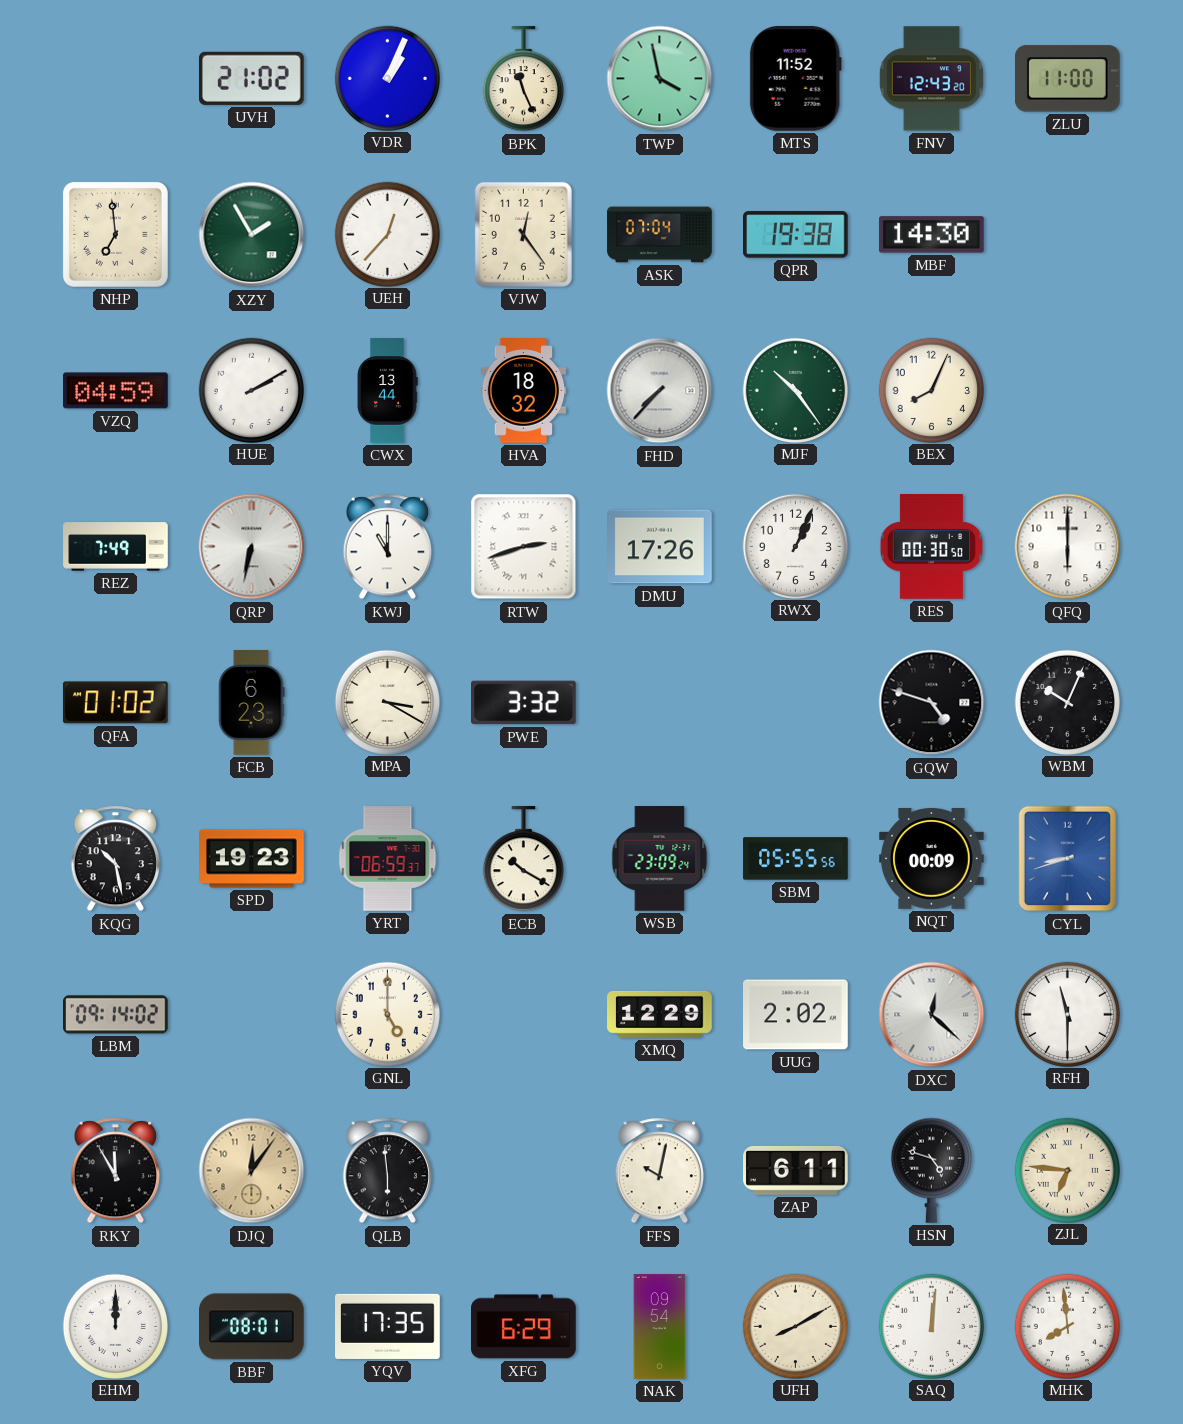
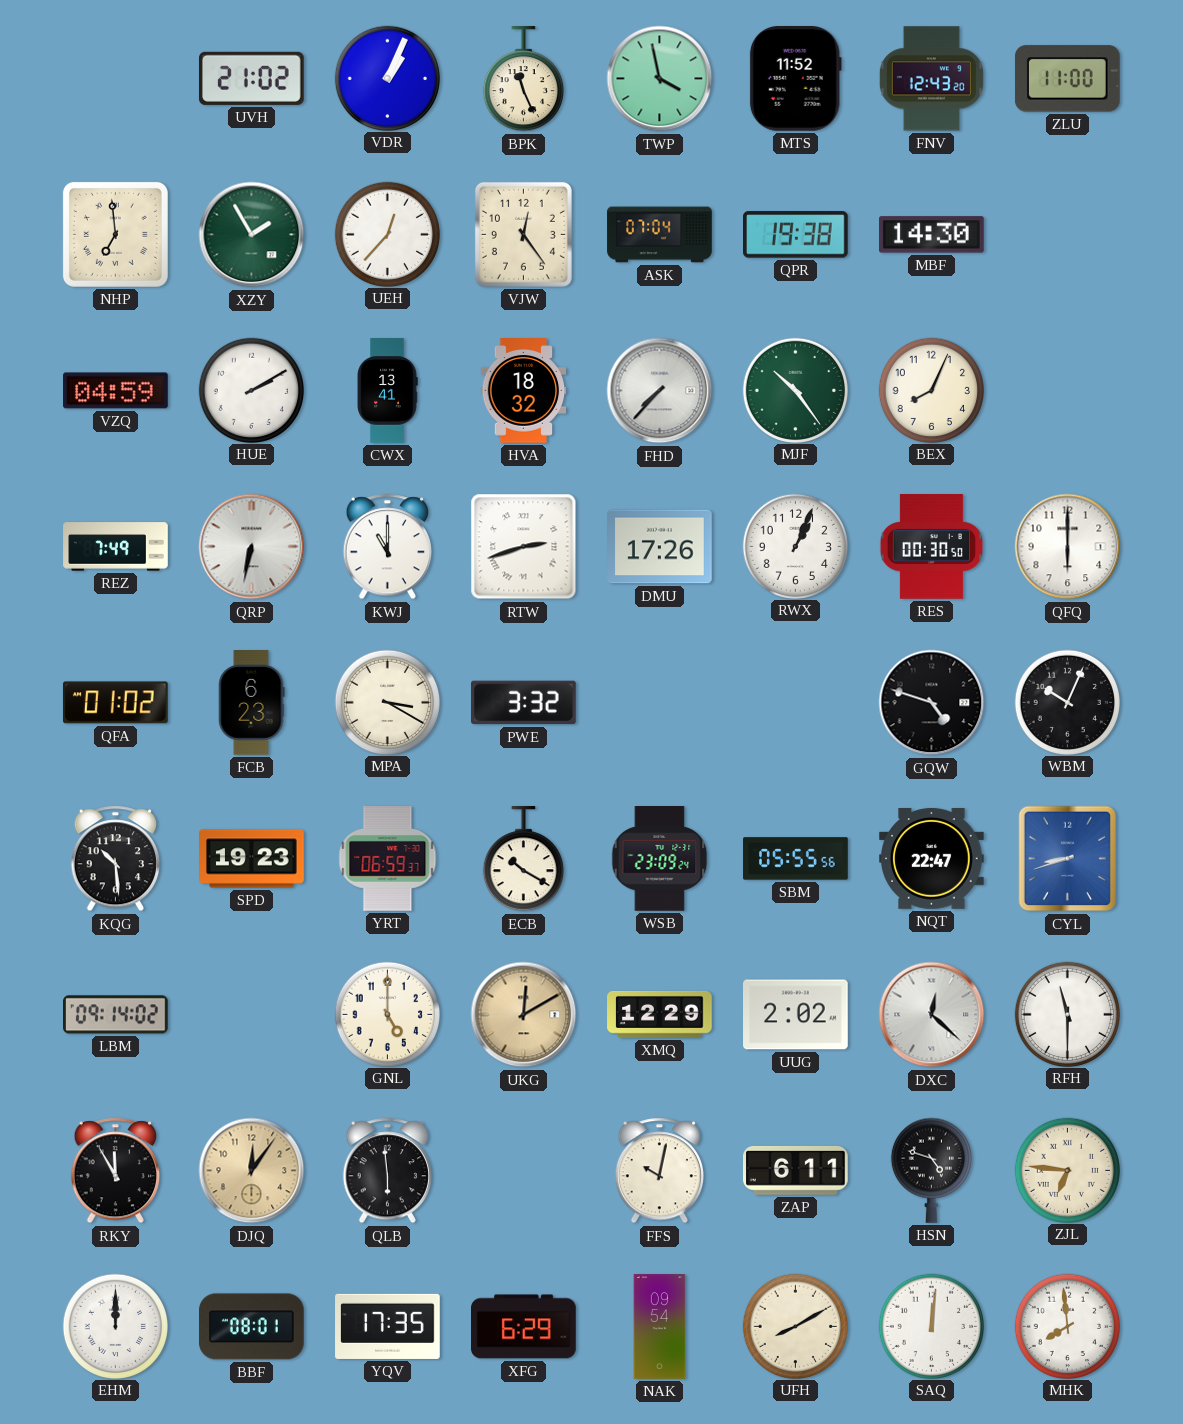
CWX: 13:44 -> 13:41
KQG: 10:28 -> 10:29
NQT: 00:09 -> 22:47
UKG: none -> 12:10
